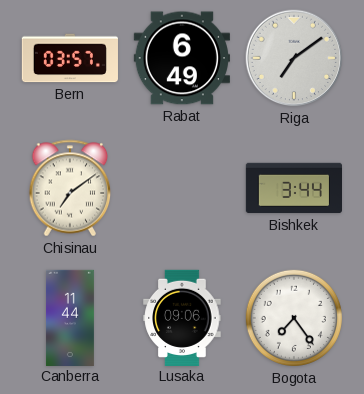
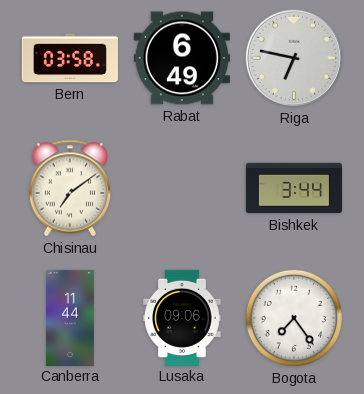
Bern: 03:57 -> 03:58
Riga: 7:09 -> 6:47
